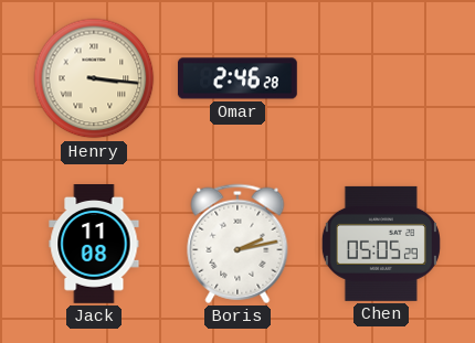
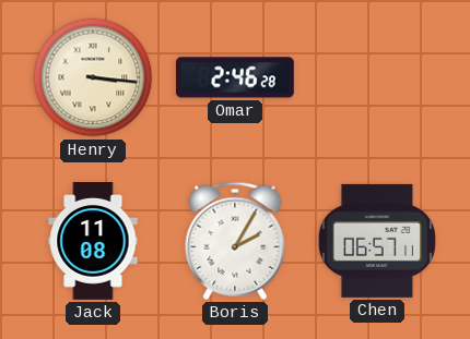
Boris: 2:13 -> 2:05
Chen: 05:05 -> 06:57
